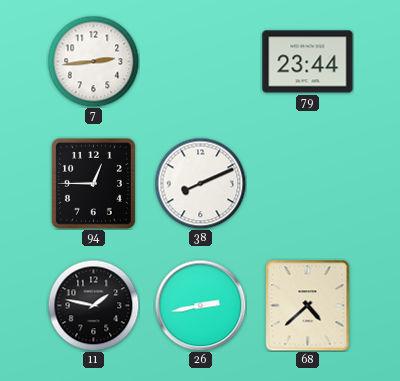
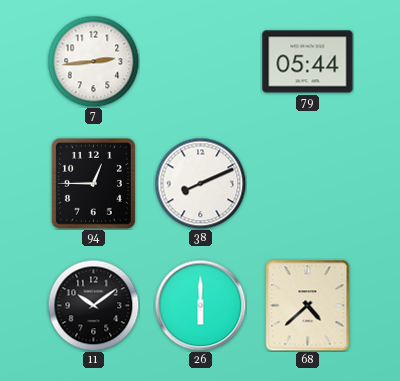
79: 23:44 -> 05:44
11: 1:47 -> 10:09
26: 2:43 -> 6:00
